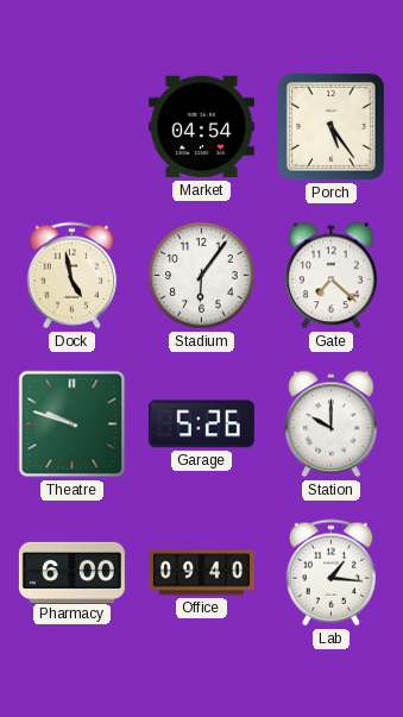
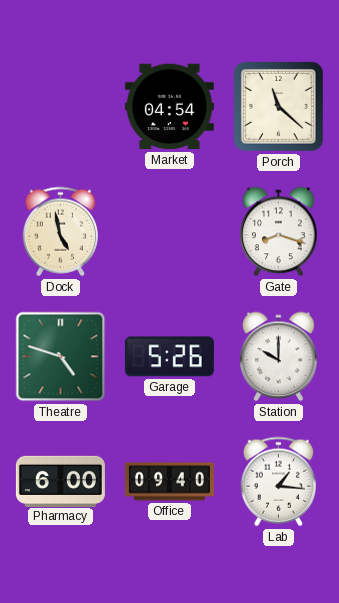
Porch: 5:24 -> 11:22
Stadium: 6:06 -> none
Gate: 7:22 -> 8:18
Theatre: 9:48 -> 4:48
